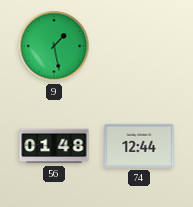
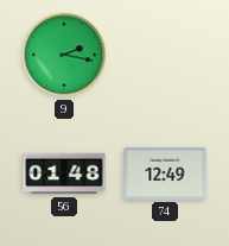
9: 1:28 -> 2:17
74: 12:44 -> 12:49
